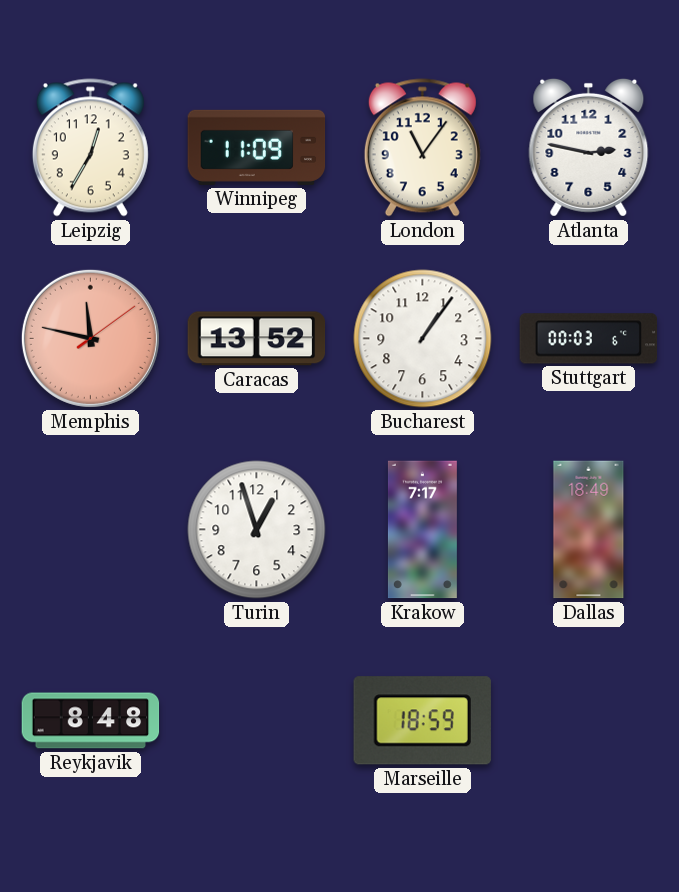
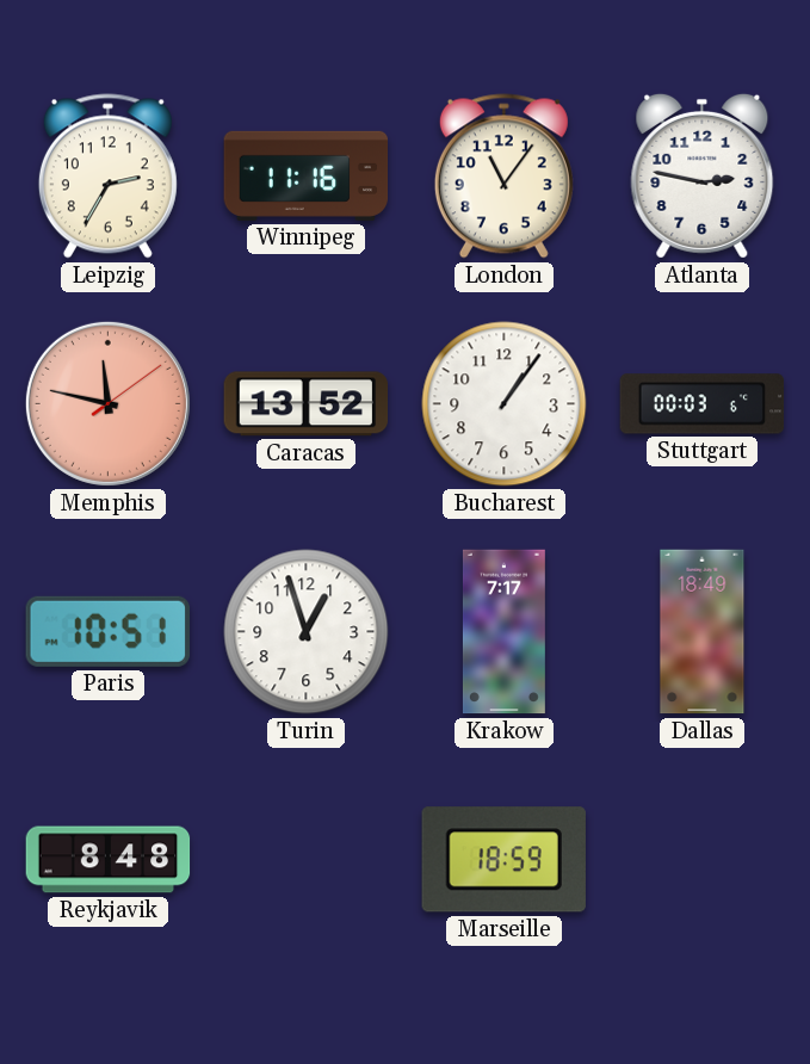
Leipzig: 12:35 -> 2:35
Winnipeg: 11:09 -> 11:16
Paris: none -> 10:51
